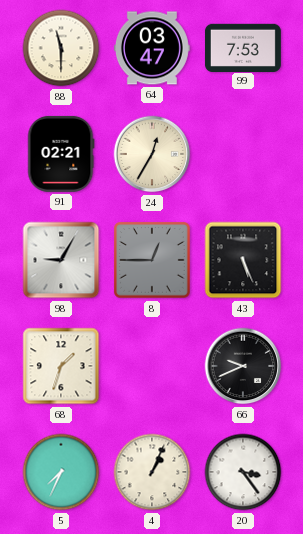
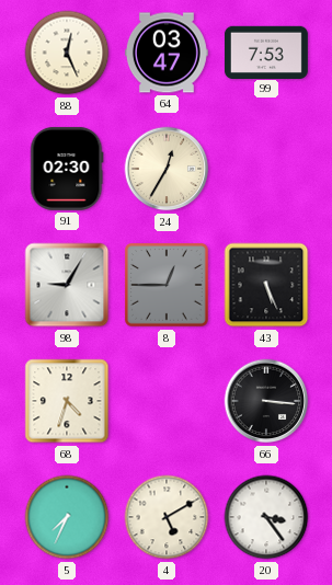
88: 11:30 -> 12:26
91: 02:21 -> 02:30
68: 1:33 -> 4:33
66: 9:41 -> 3:16
4: 1:04 -> 5:10
